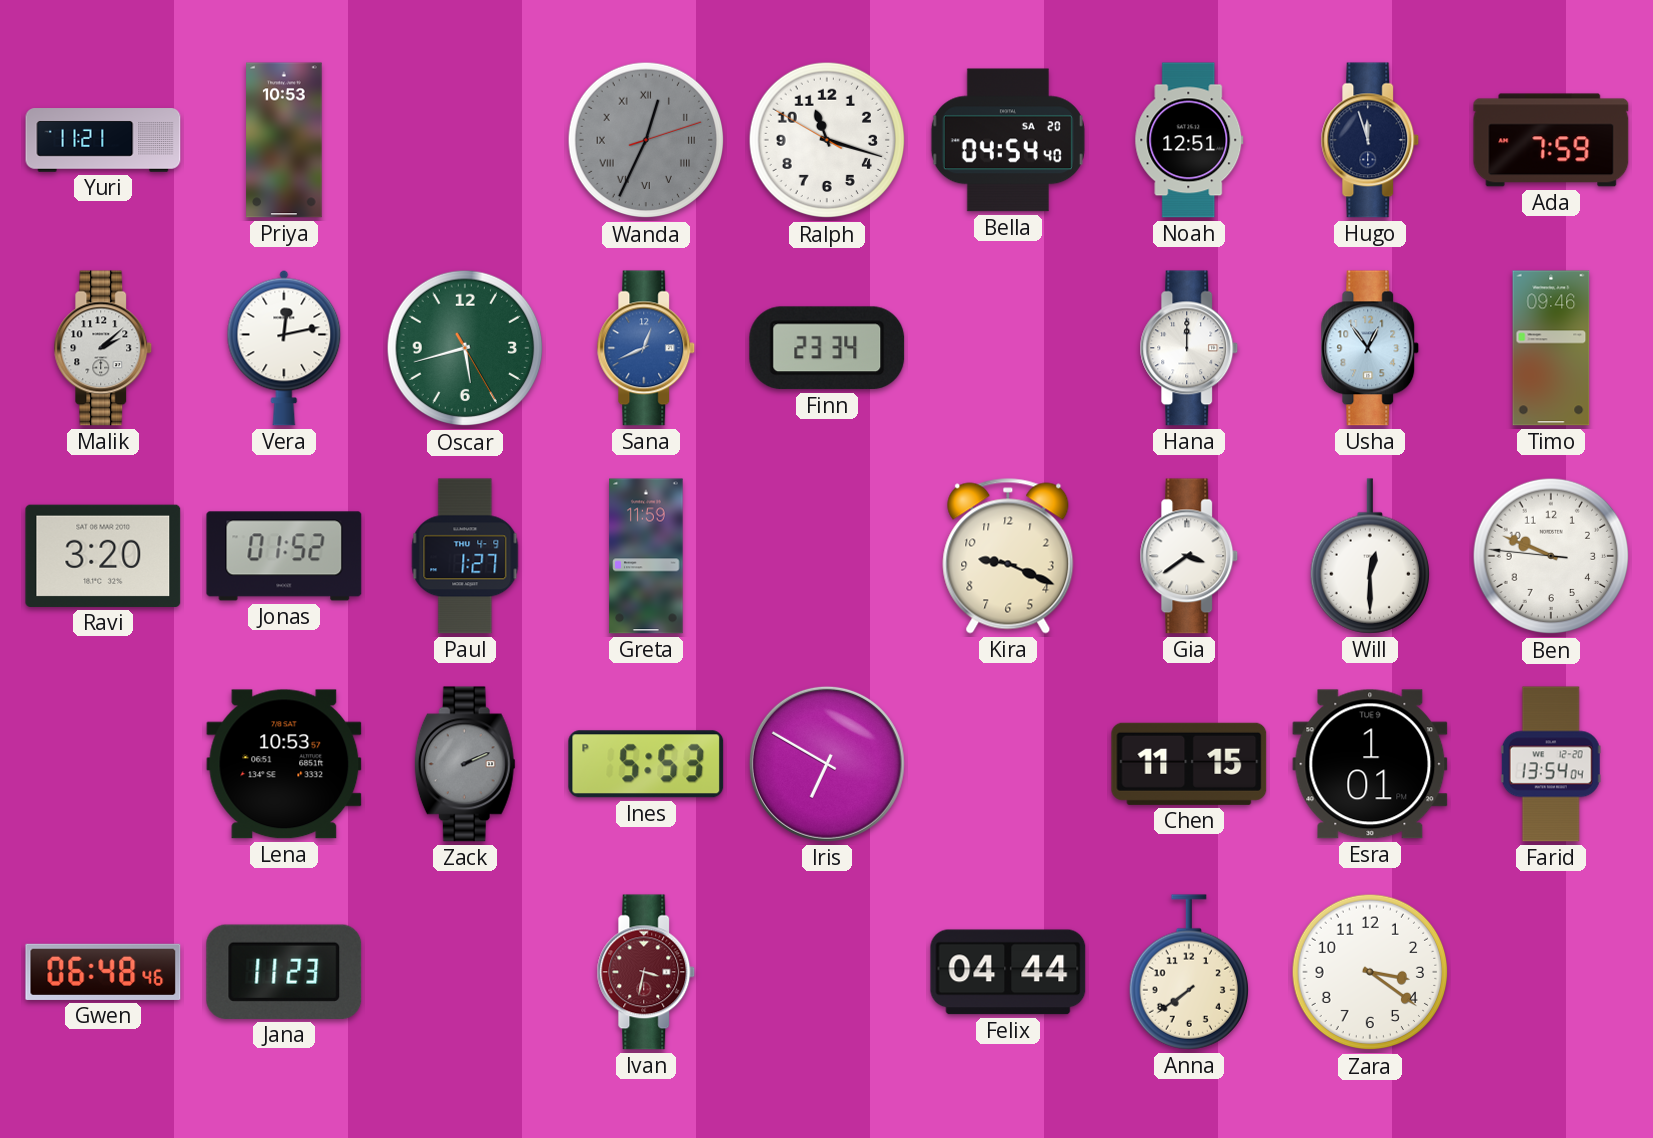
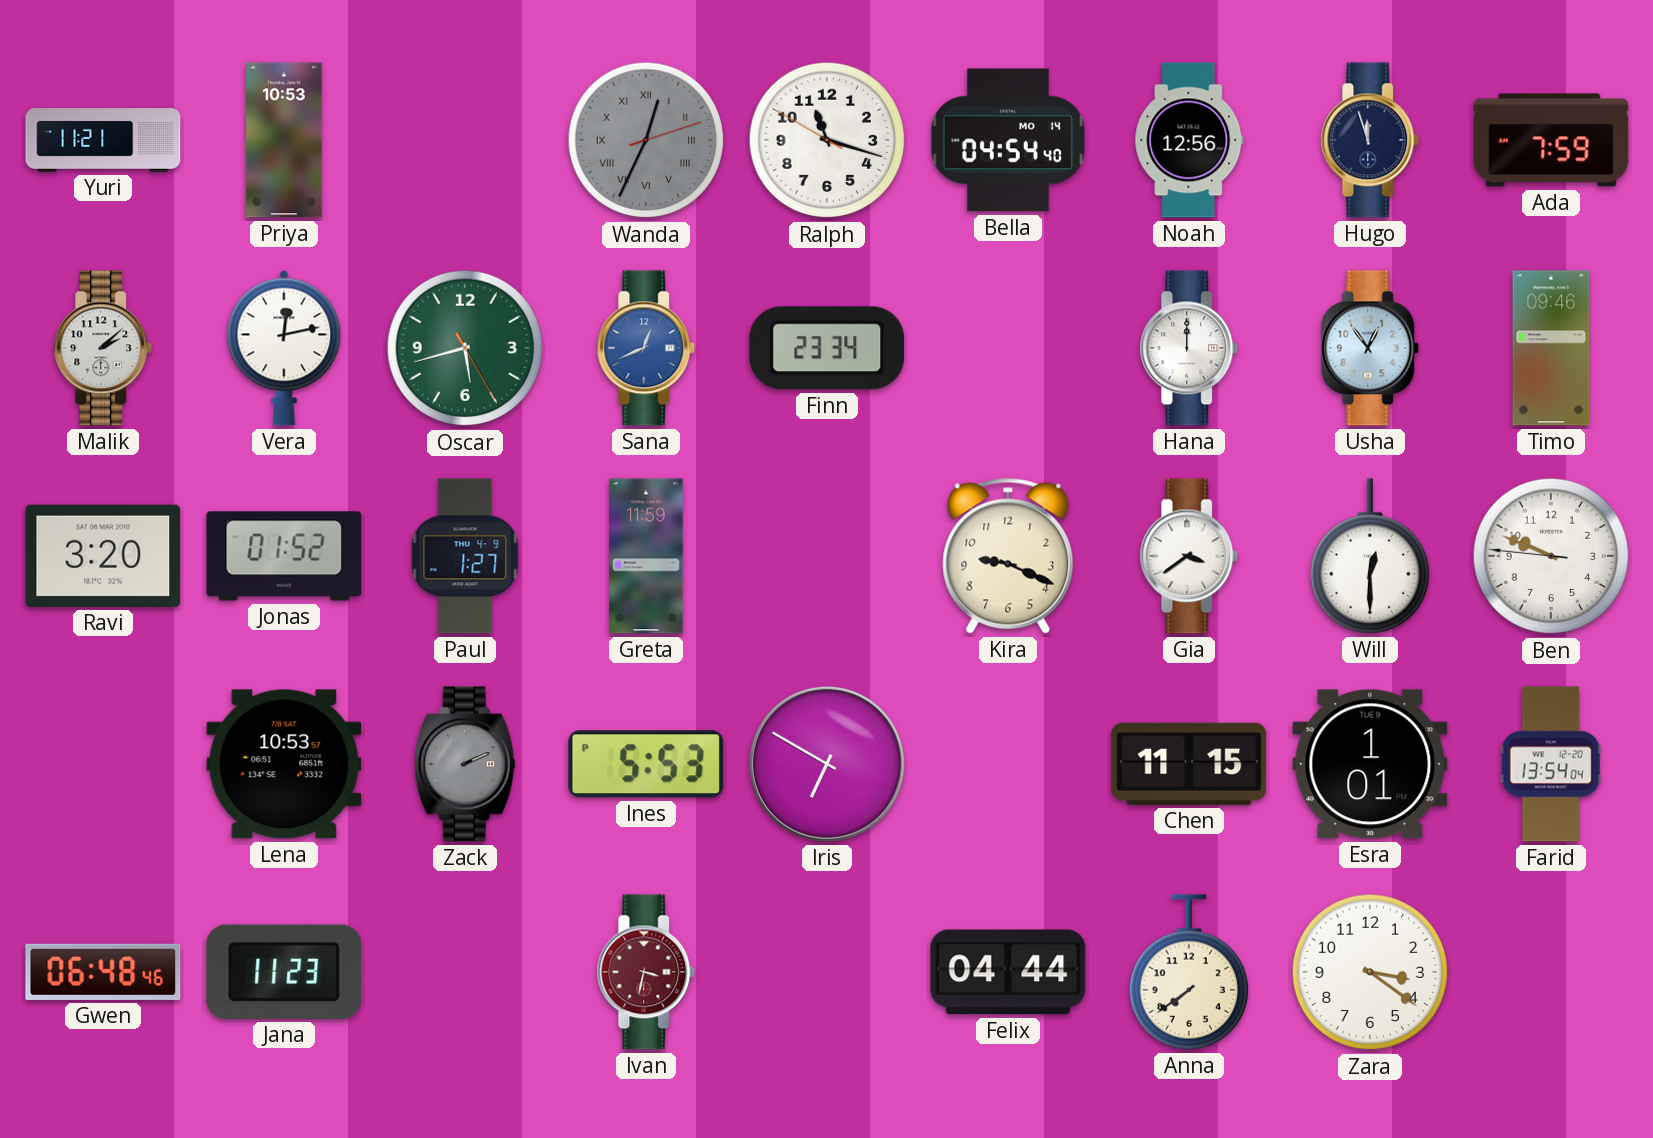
Bella date: SA 20 -> MO 14
Noah: 12:51 -> 12:56
